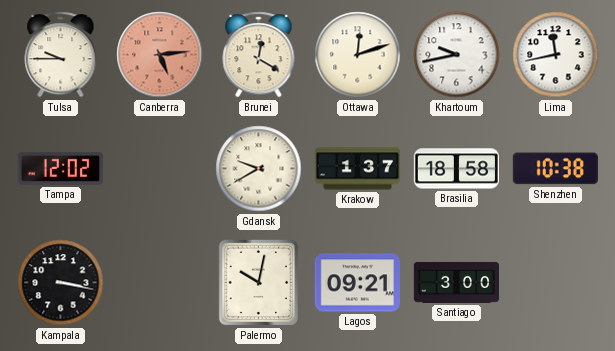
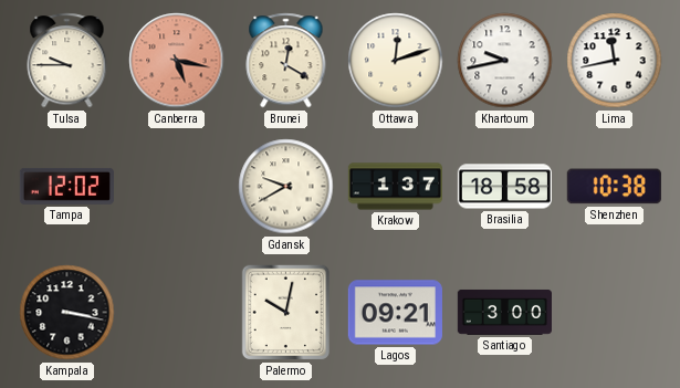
Canberra: 5:14 -> 5:17
